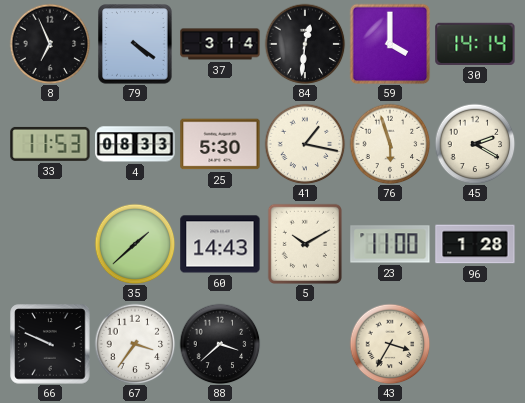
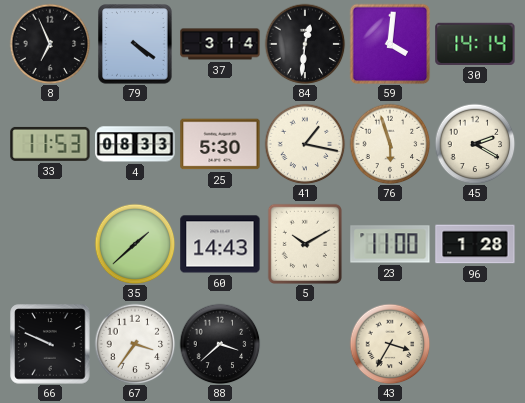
59: 4:00 -> 4:01
